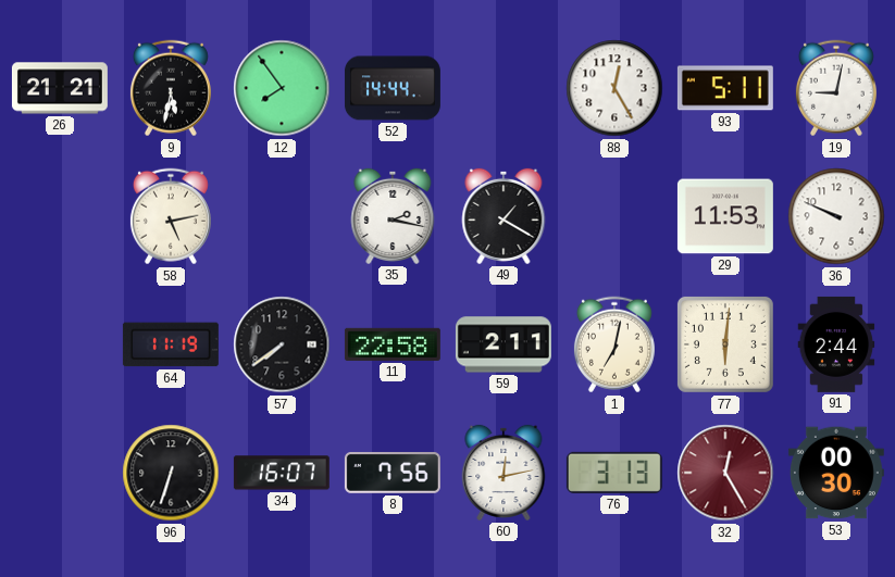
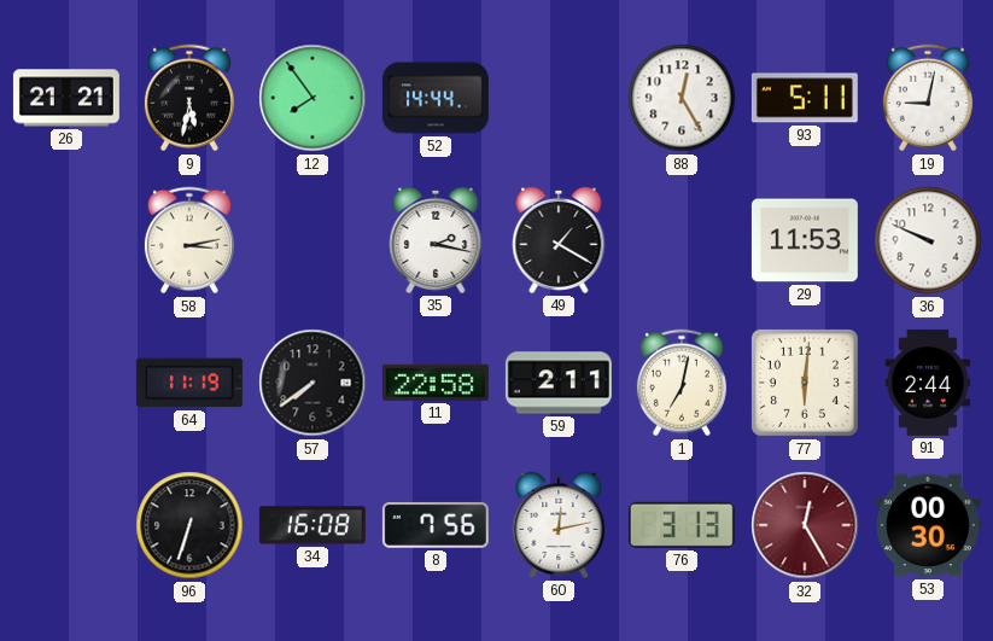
58: 5:13 -> 3:13
34: 16:07 -> 16:08
